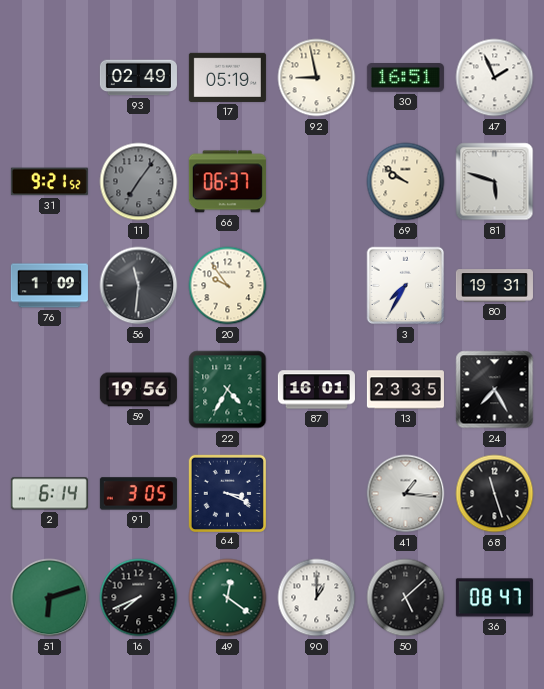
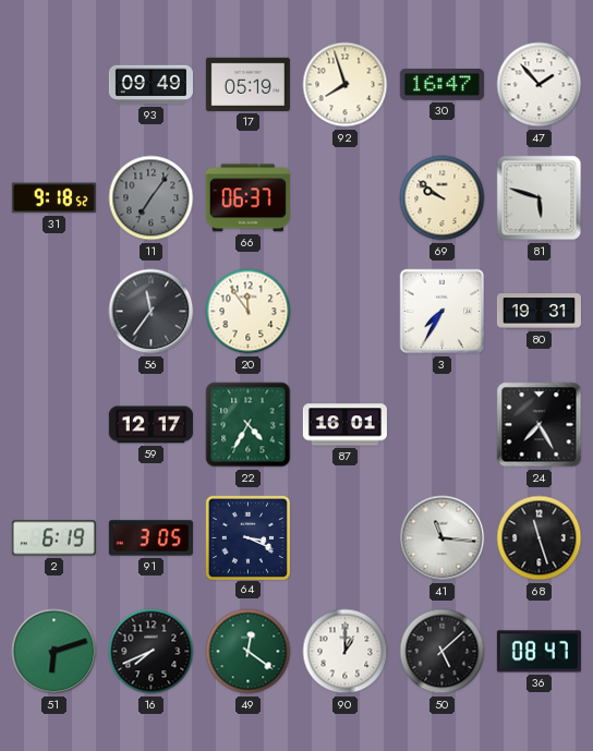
93: 02:49 -> 09:49
92: 8:58 -> 7:57
30: 16:51 -> 16:47
47: 1:56 -> 1:53
31: 9:21 -> 9:18
76: 1:09 -> none
56: 11:31 -> 11:36
20: 9:54 -> 11:54
59: 19:56 -> 12:17
13: 23:35 -> none
2: 6:14 -> 6:19
41: 1:16 -> 11:16
